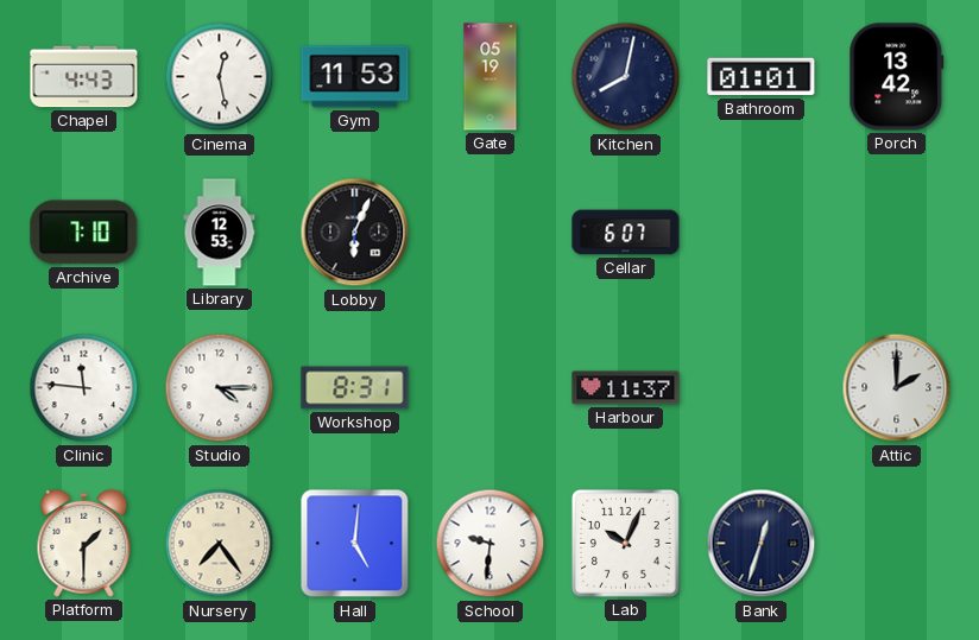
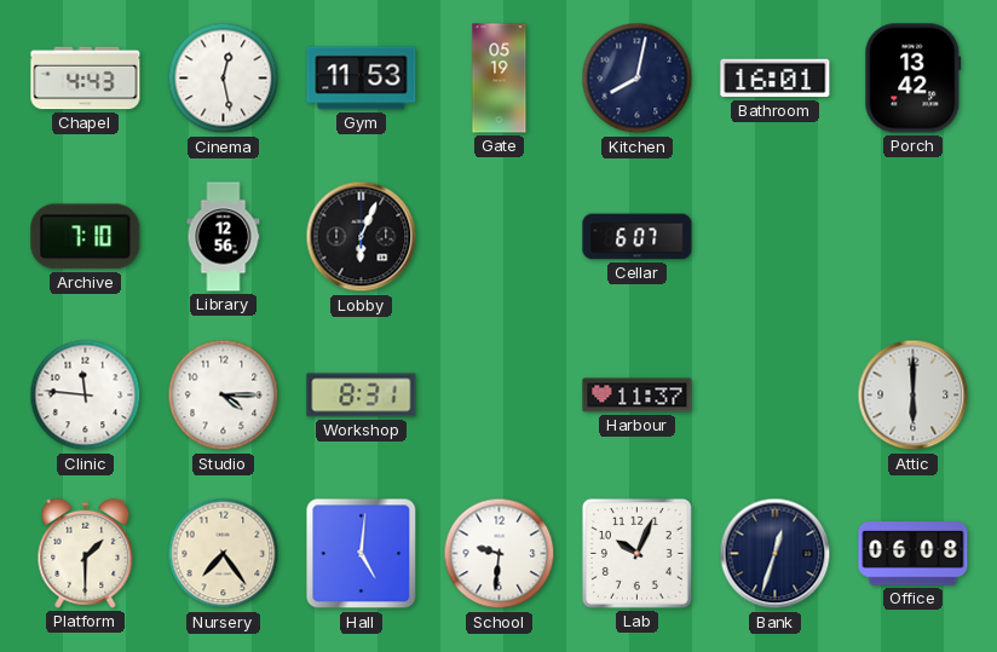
Bathroom: 01:01 -> 16:01
Library: 12:53 -> 12:56
Attic: 2:00 -> 6:00
Office: none -> 06:08
